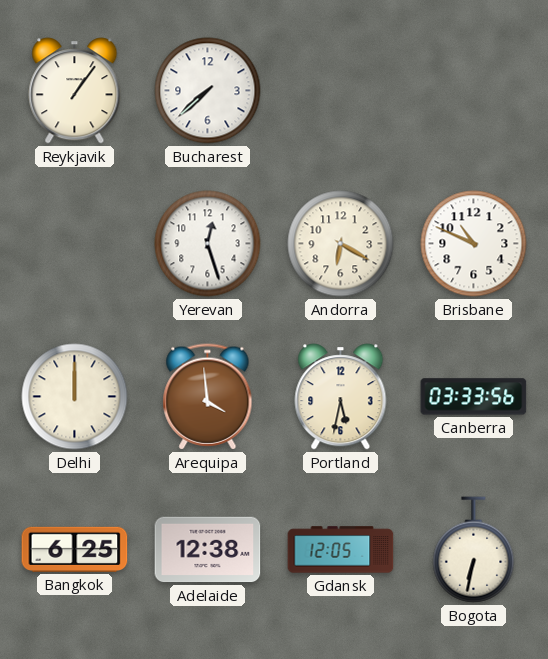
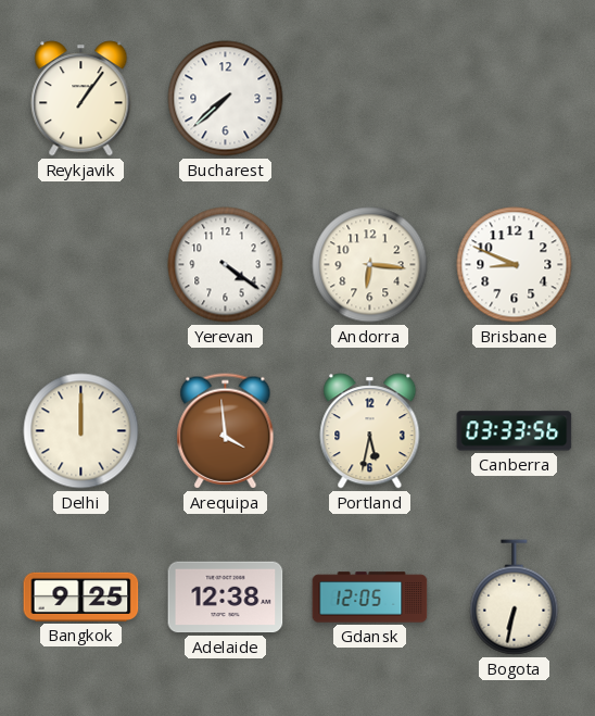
Yerevan: 12:27 -> 4:21
Andorra: 6:20 -> 6:16
Brisbane: 10:49 -> 8:49
Bangkok: 6:25 -> 9:25
